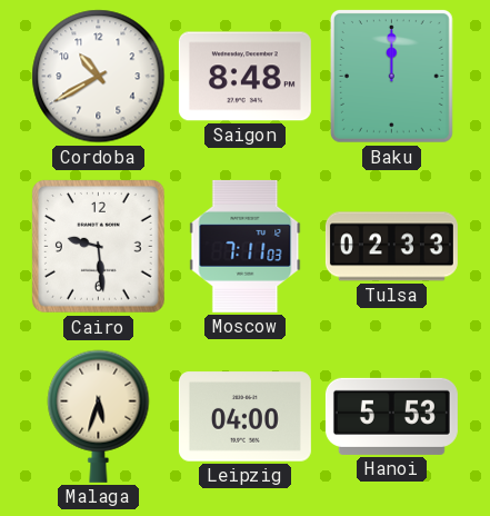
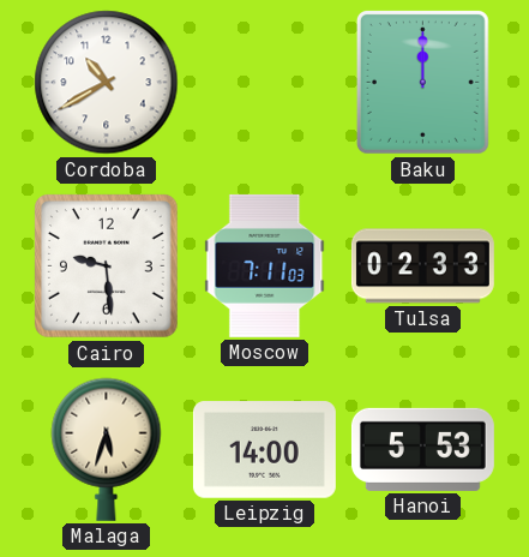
Saigon: 8:48 -> none
Leipzig: 04:00 -> 14:00
